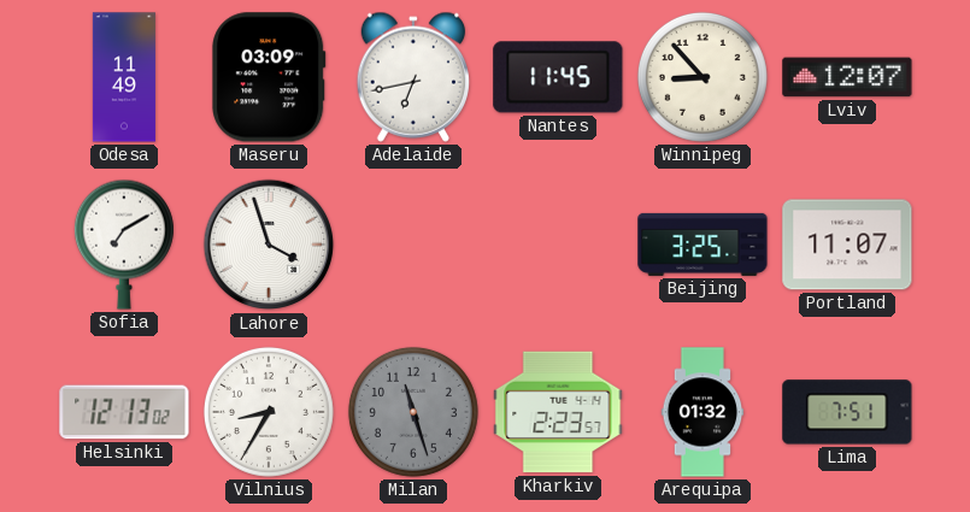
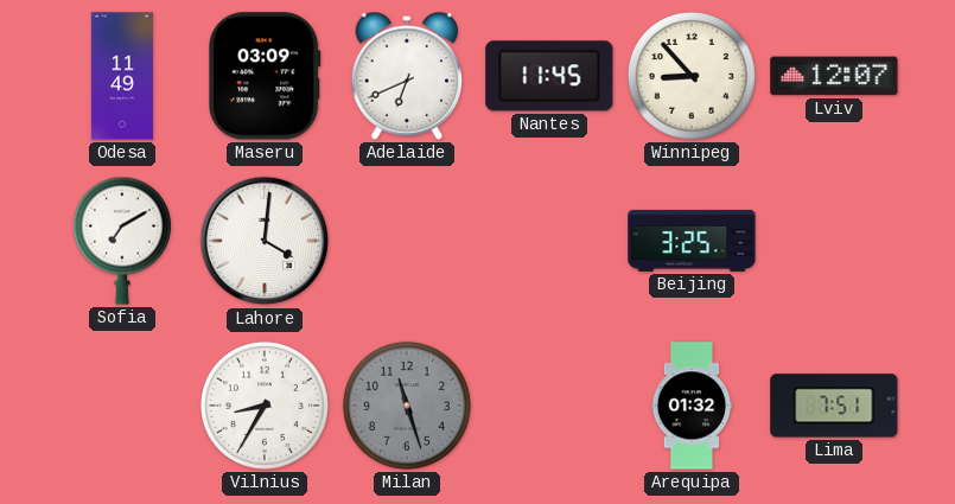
Adelaide: 6:43 -> 6:41
Lahore: 3:57 -> 4:01
Portland: 11:07 -> none
Helsinki: 12:13 -> none
Kharkiv: 2:23 -> none
